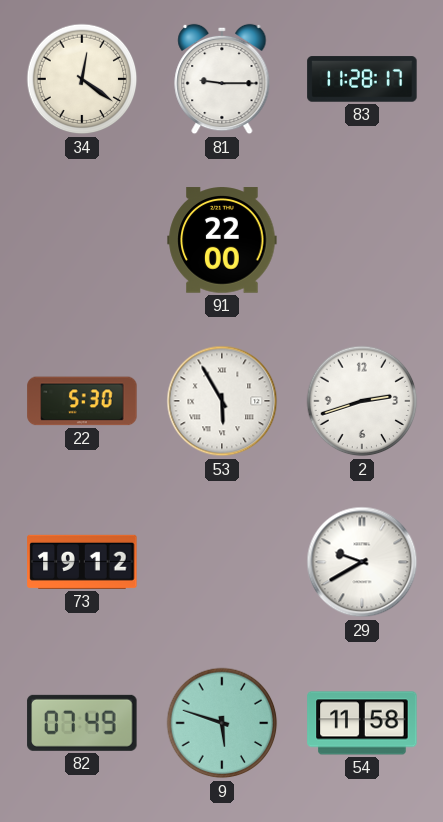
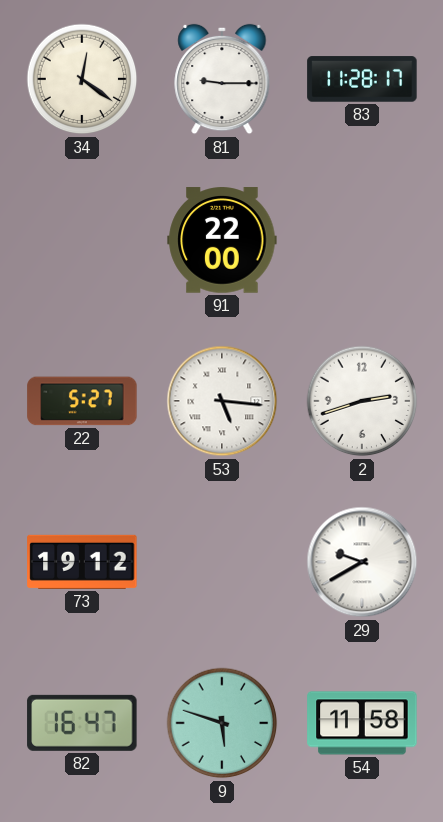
22: 5:30 -> 5:27
53: 5:55 -> 5:16
82: 07:49 -> 16:47
